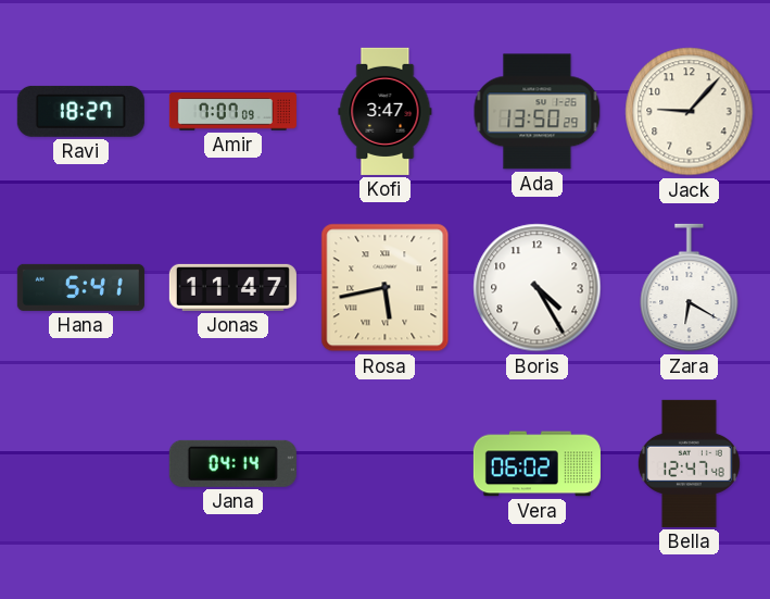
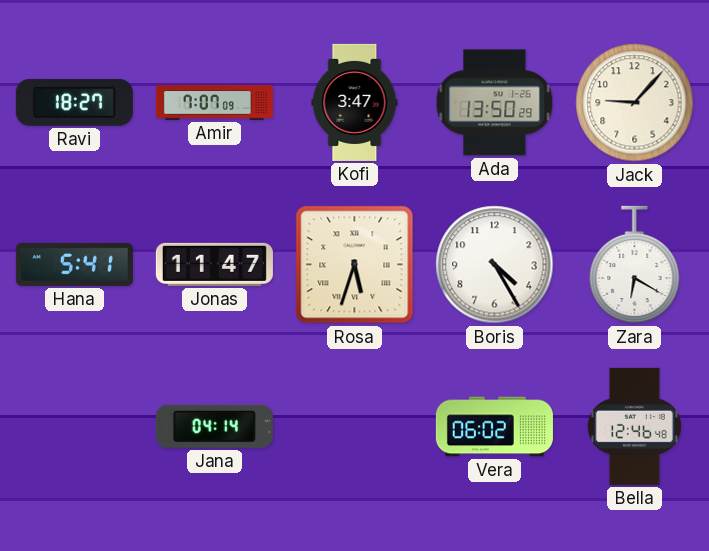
Rosa: 5:43 -> 5:33
Bella: 12:47 -> 12:46
